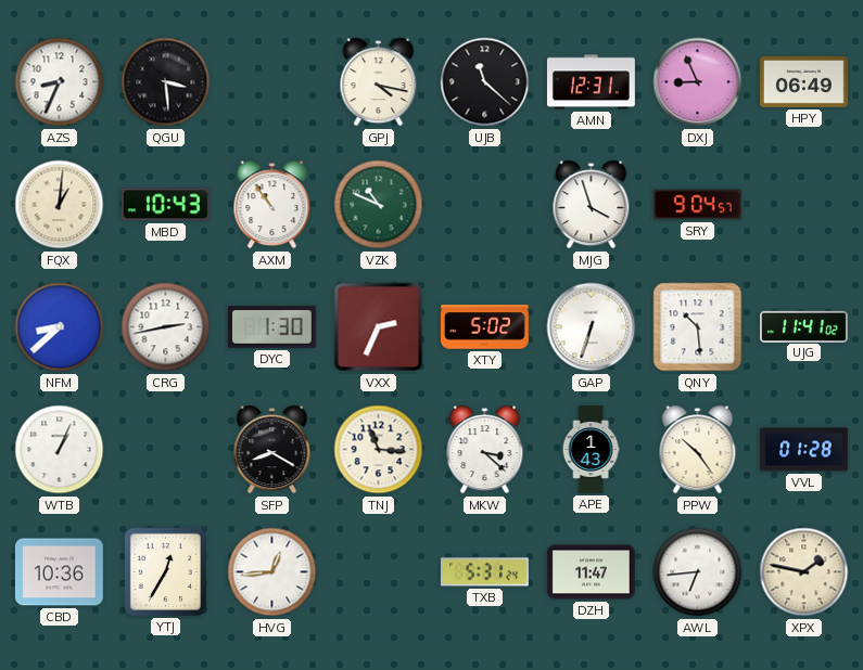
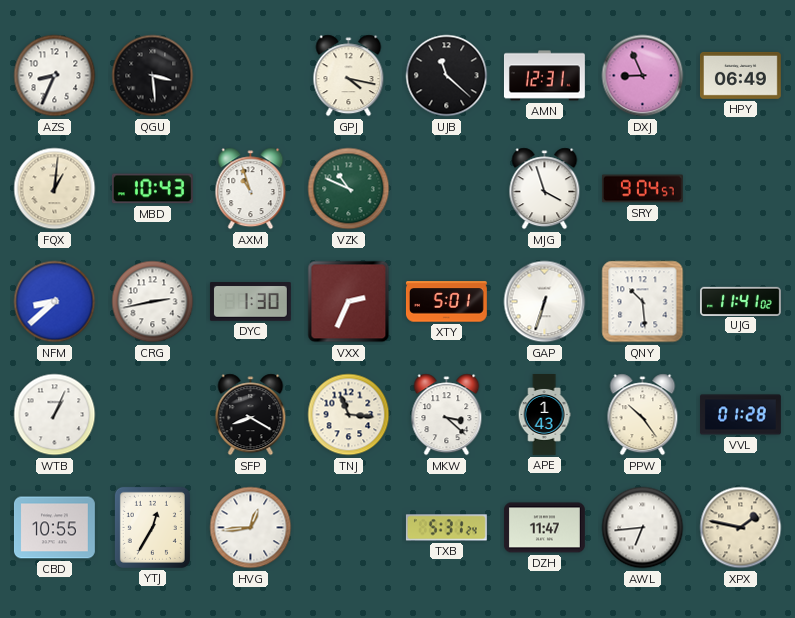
AXM: 10:54 -> 10:57
XTY: 5:02 -> 5:01
CBD: 10:36 -> 10:55
